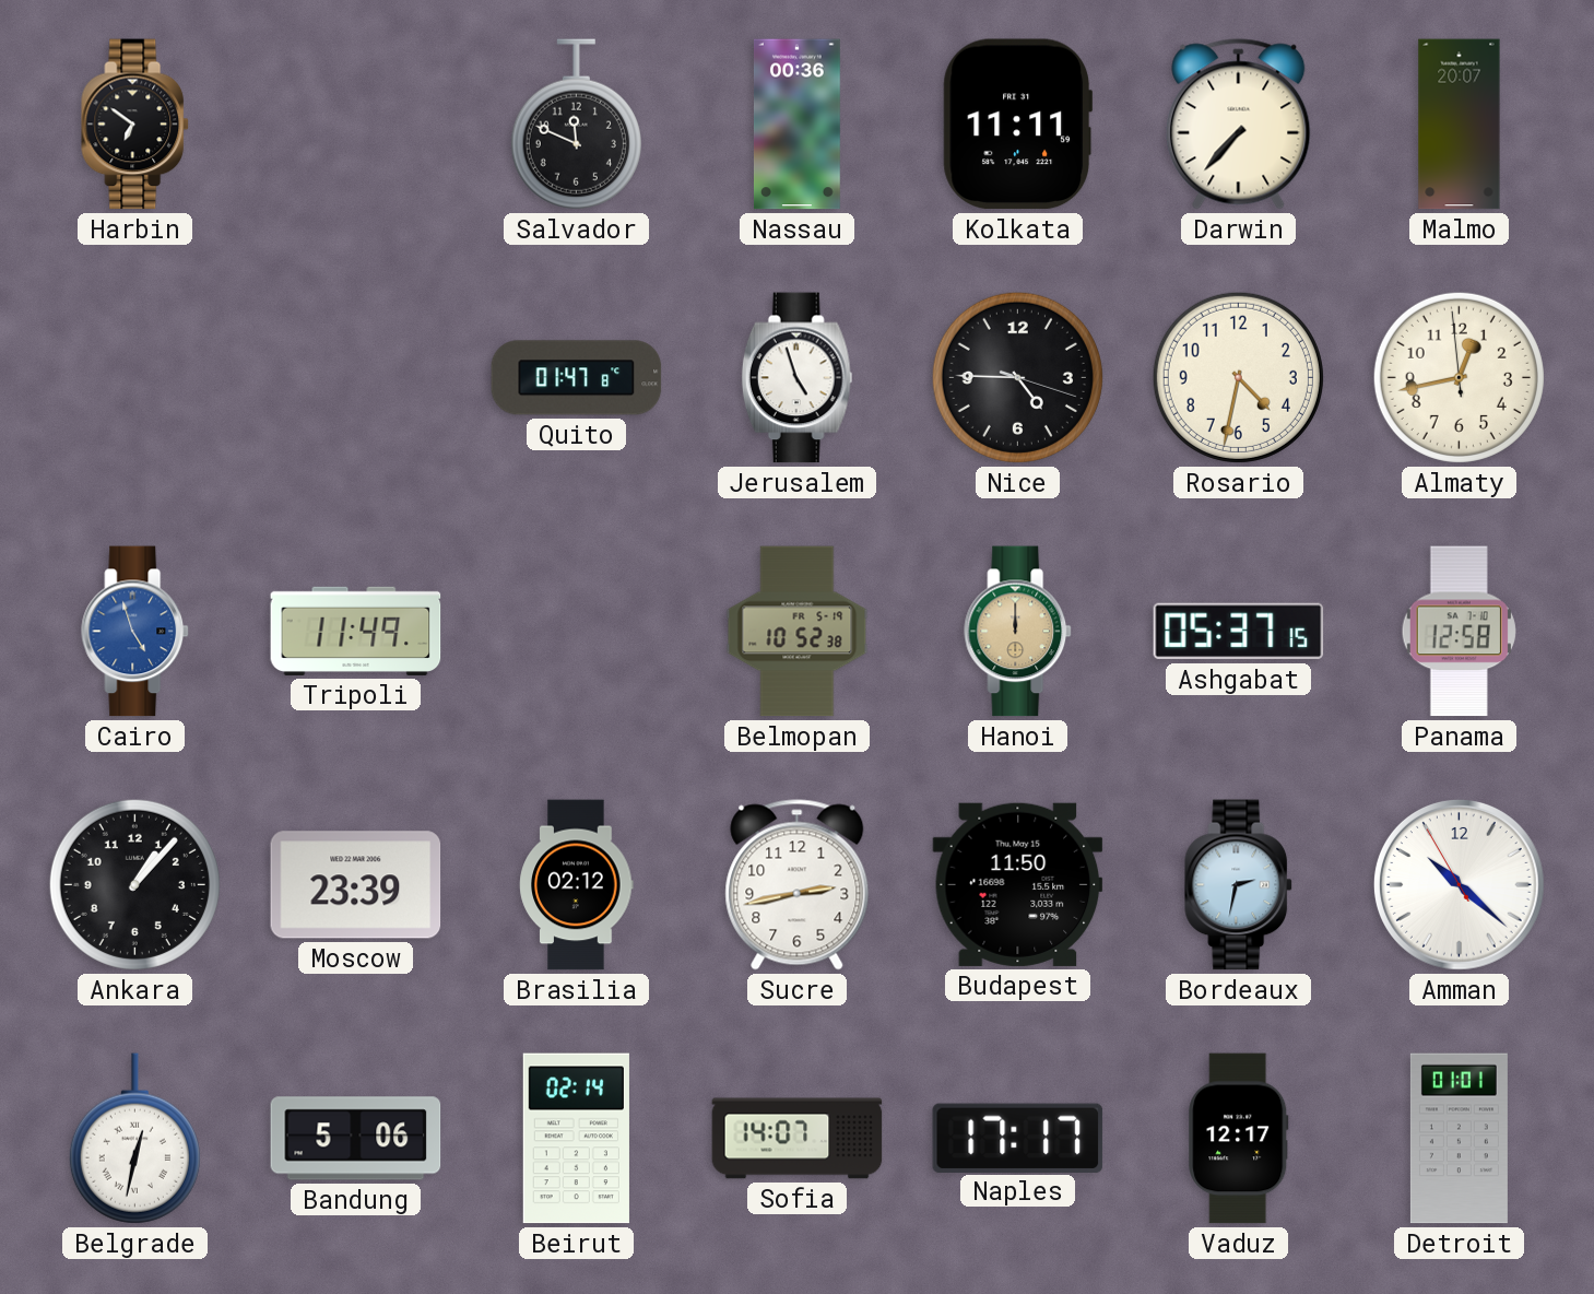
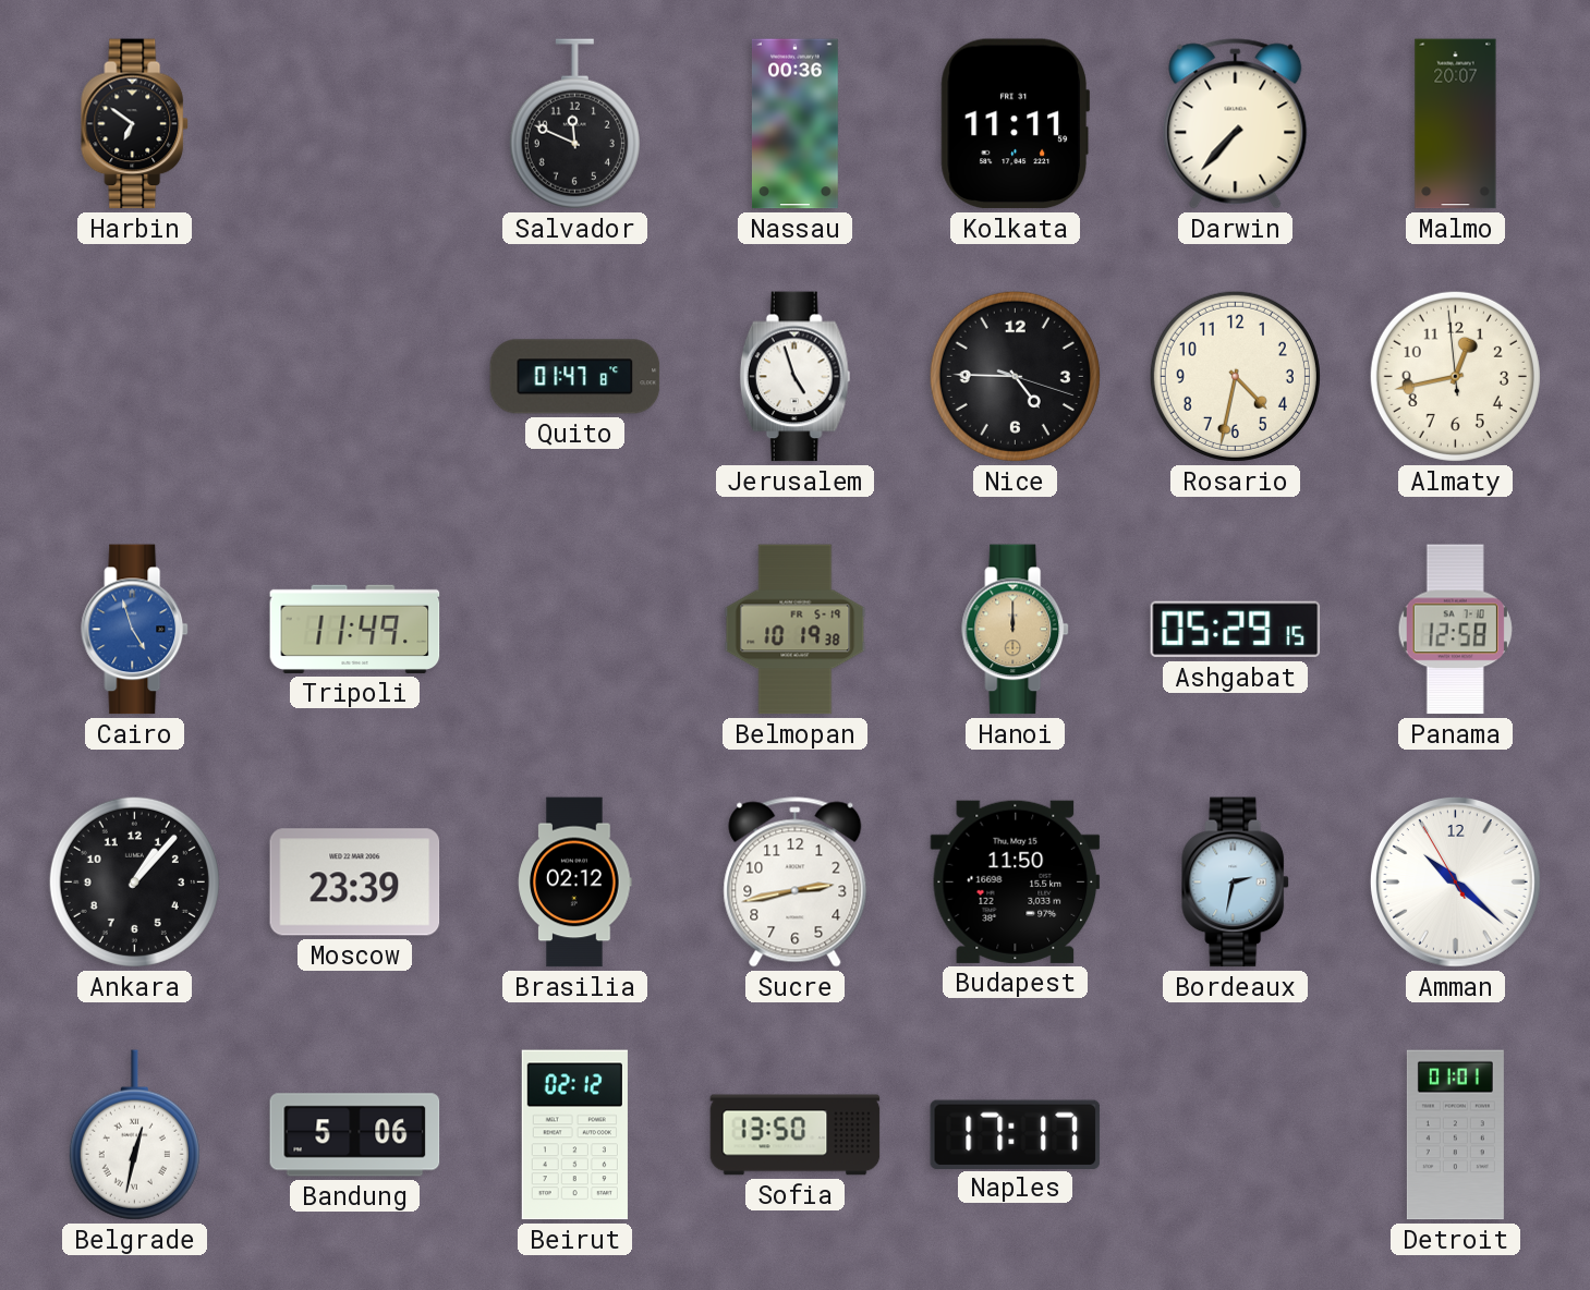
Belmopan: 10:52 -> 10:19
Ashgabat: 05:37 -> 05:29
Beirut: 02:14 -> 02:12
Sofia: 14:07 -> 13:50
Vaduz: 12:17 -> none
